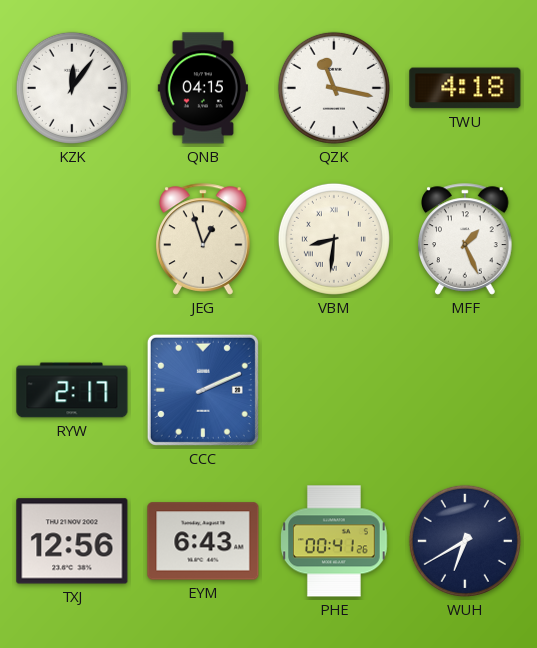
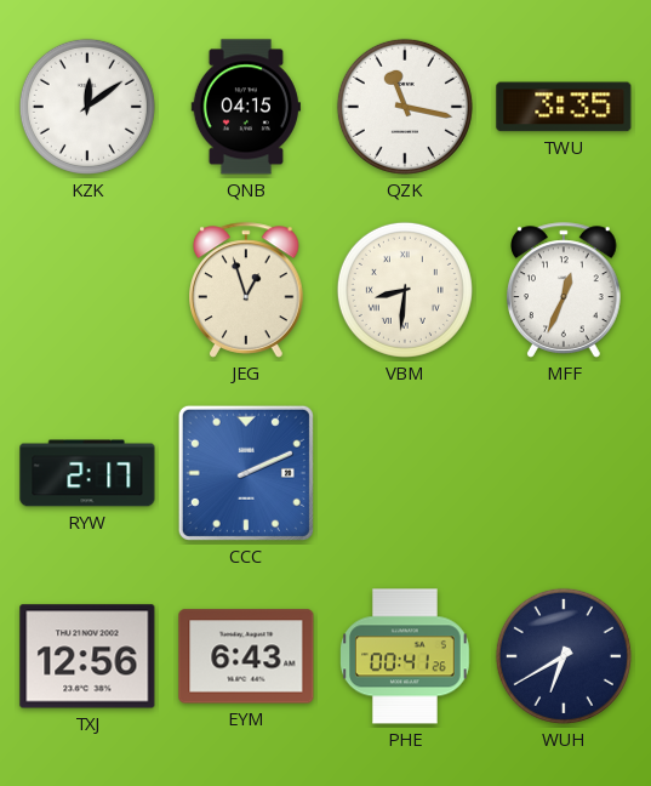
KZK: 12:06 -> 12:09
TWU: 4:18 -> 3:35
MFF: 1:26 -> 12:34
